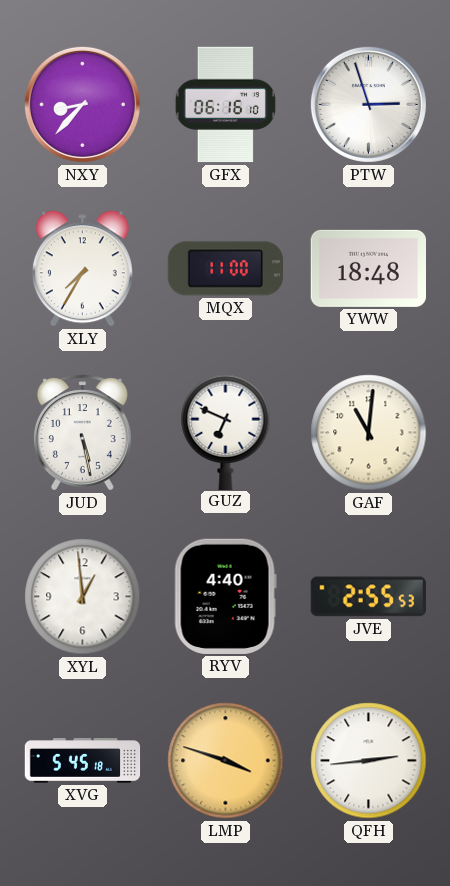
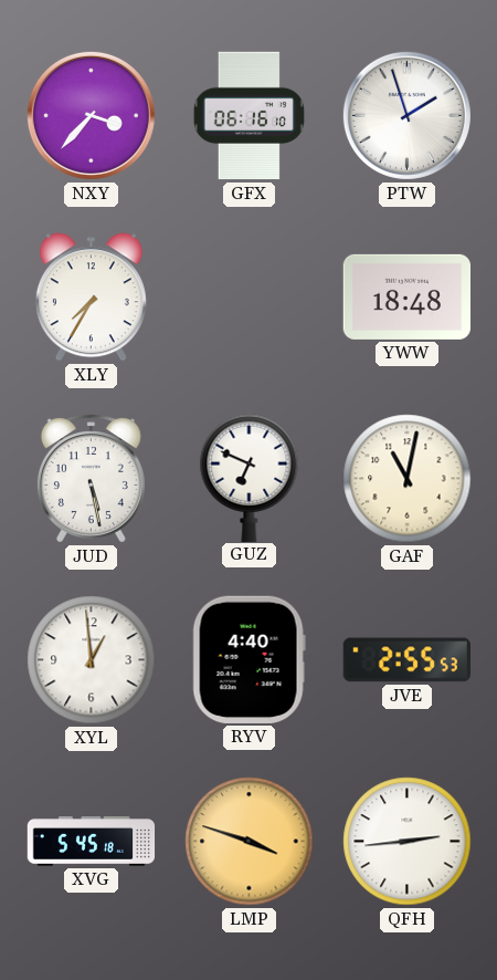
NXY: 8:37 -> 3:37
PTW: 2:57 -> 1:57
MQX: 11:00 -> none
GAF: 11:01 -> 11:02
